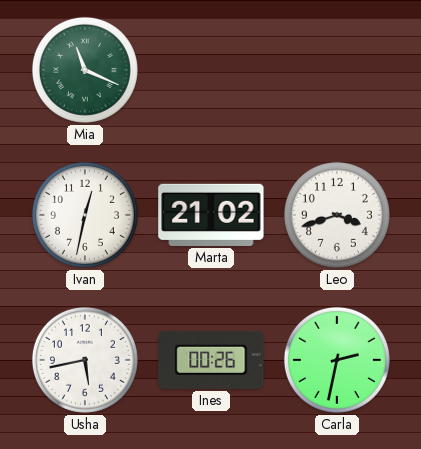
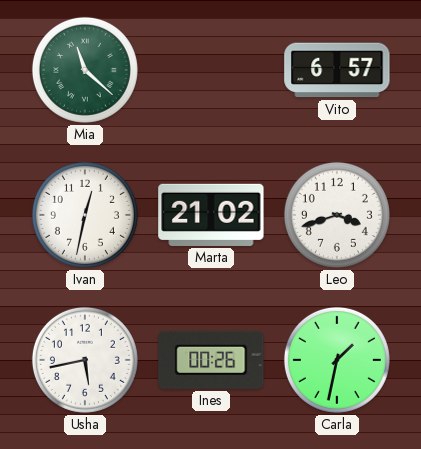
Mia: 11:19 -> 11:22
Vito: none -> 6:57
Carla: 2:32 -> 1:32
